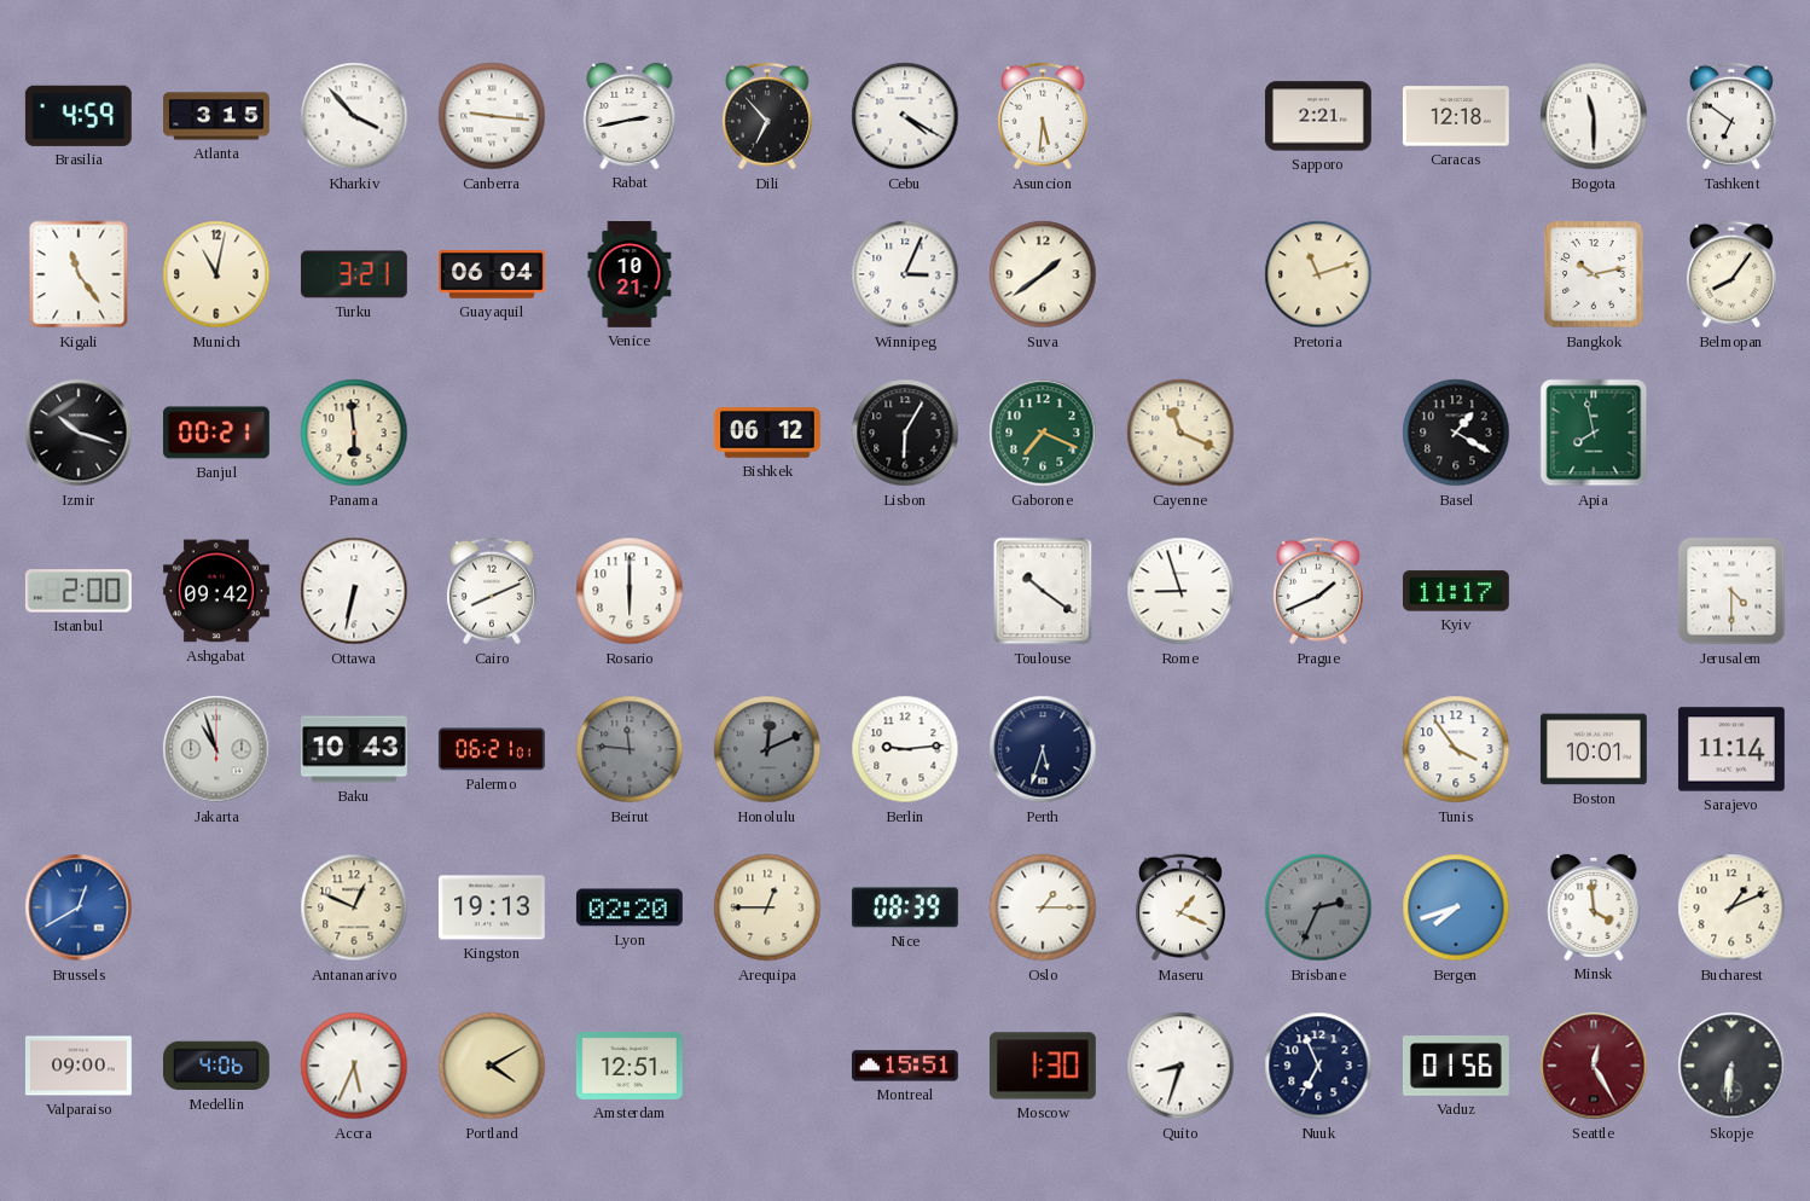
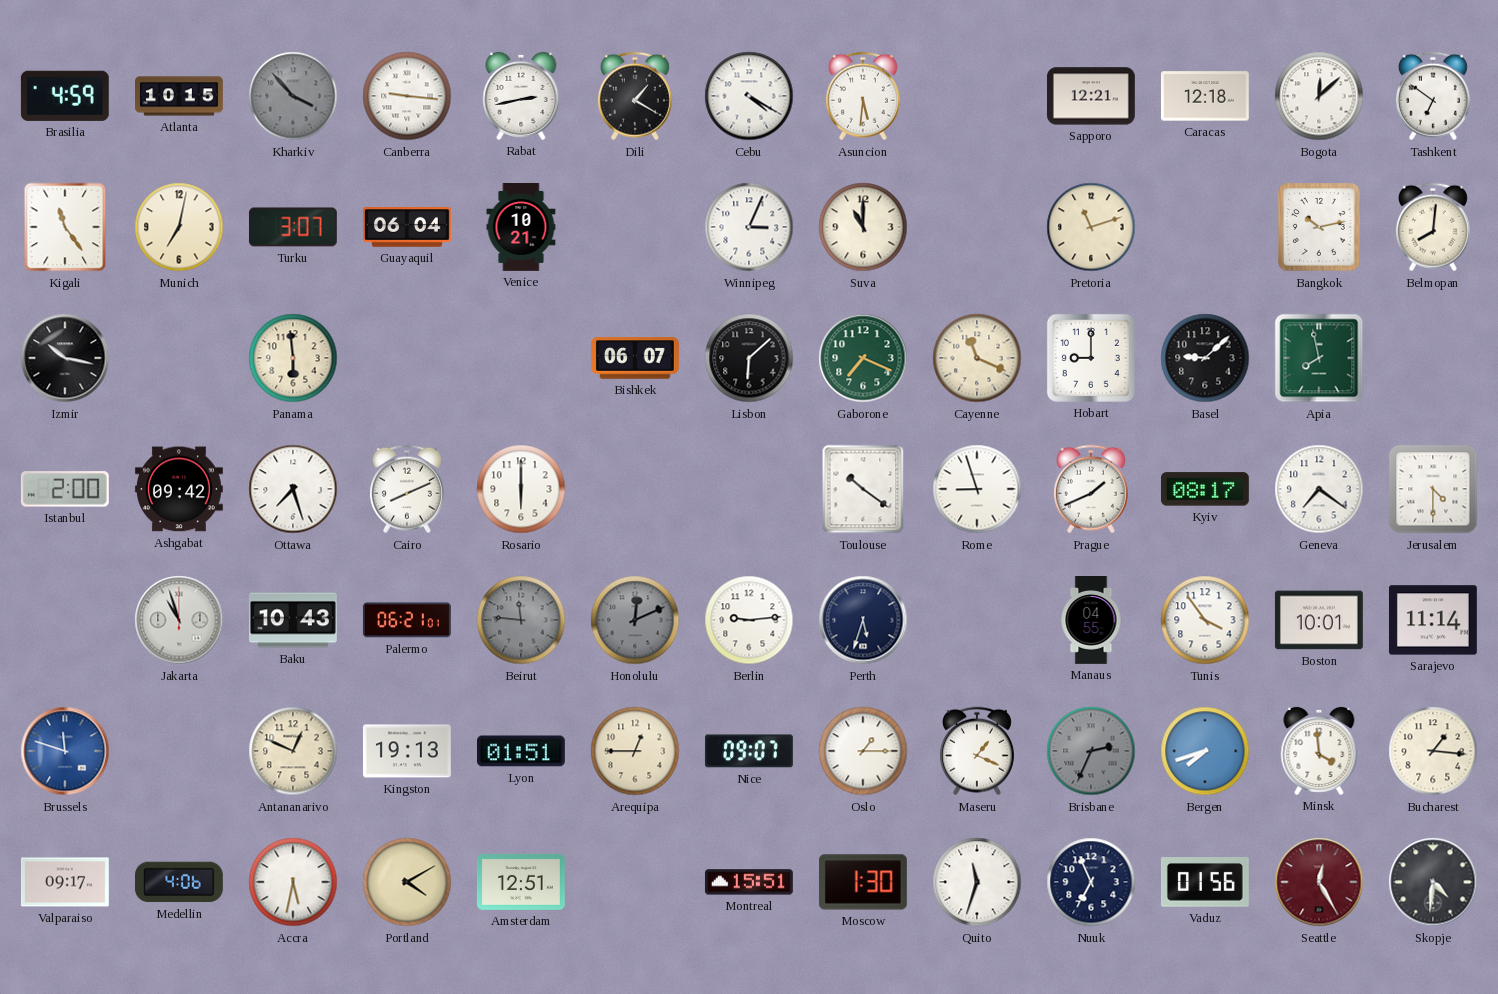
Atlanta: 3:15 -> 10:15
Kharkiv dial: white -> grey
Dili: 6:53 -> 1:20
Sapporo: 2:21 -> 12:21
Bogota: 11:30 -> 12:08
Munich: 11:02 -> 7:02
Turku: 3:21 -> 3:07
Suva: 1:39 -> 11:00
Belmopan: 8:06 -> 8:01
Izmir: 10:18 -> 10:17
Banjul: 00:21 -> none
Bishkek: 06:12 -> 06:07
Lisbon: 6:05 -> 6:08
Hobart: none -> 9:00
Basel: 1:20 -> 9:08
Ottawa: 6:32 -> 7:27
Kyiv: 11:17 -> 08:17
Geneva: none -> 7:21
Manaus: none -> 04:55
Brussels: 12:40 -> 11:48
Lyon: 02:20 -> 01:51
Nice: 08:39 -> 09:07
Bucharest: 1:11 -> 1:16
Valparaiso: 09:00 -> 09:17
Accra: 5:34 -> 5:32
Quito: 8:33 -> 11:33
Skopje: 6:31 -> 4:31
